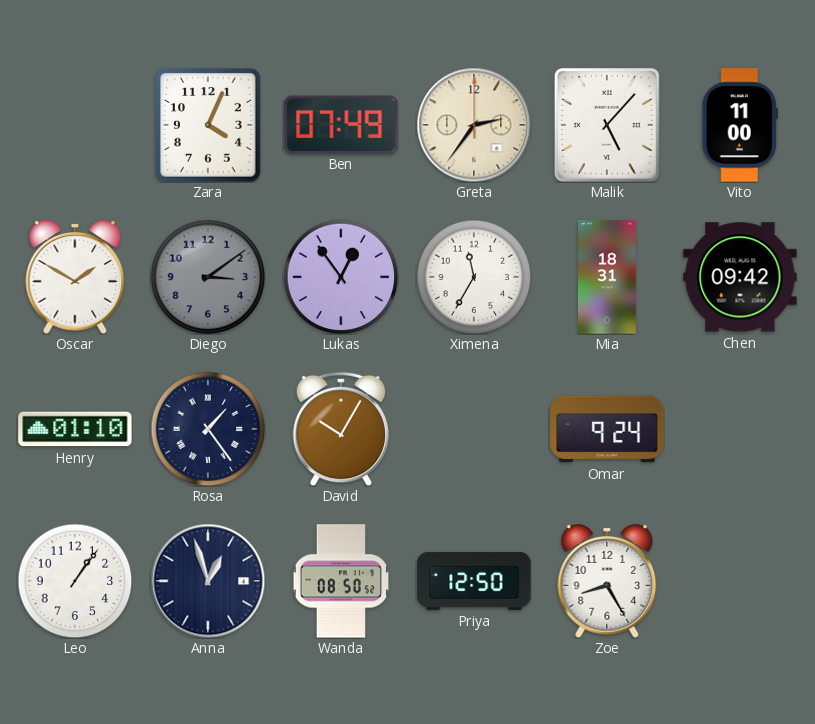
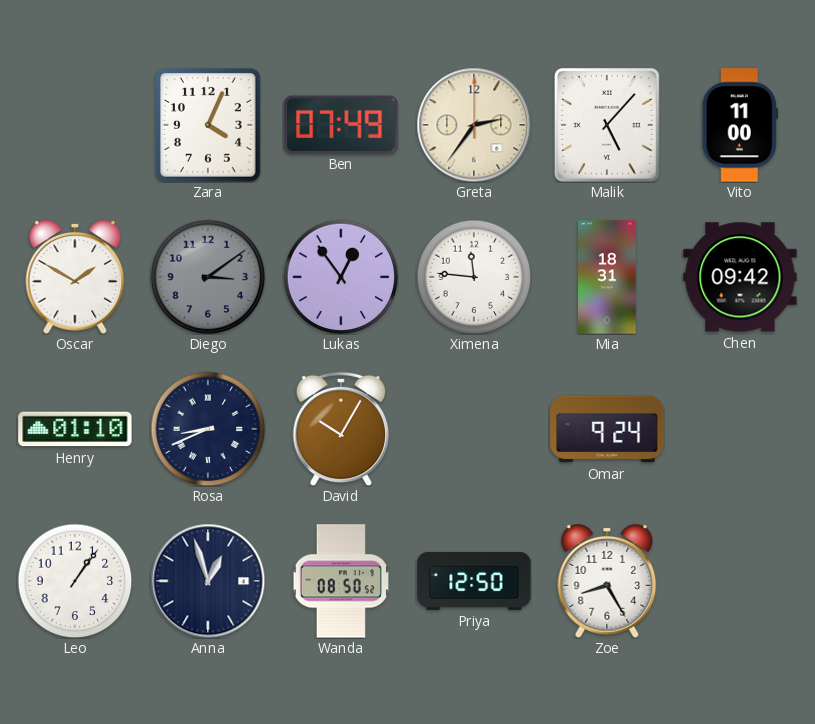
Ximena: 11:35 -> 11:46
Rosa: 1:24 -> 8:41
